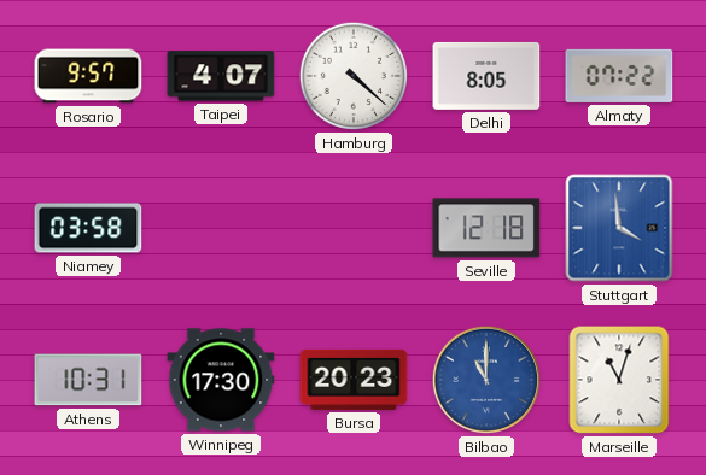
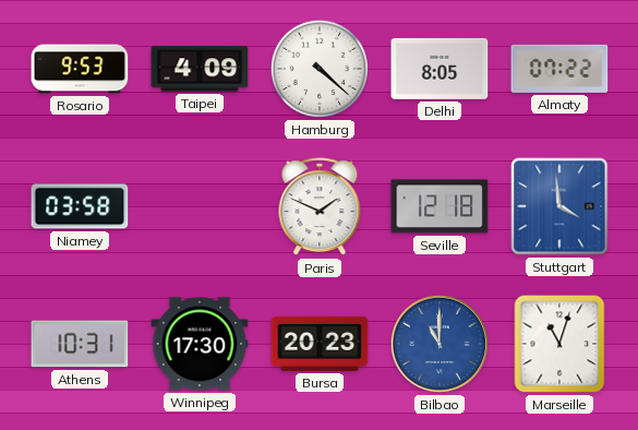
Rosario: 9:57 -> 9:53
Taipei: 4:07 -> 4:09
Paris: none -> 1:49
